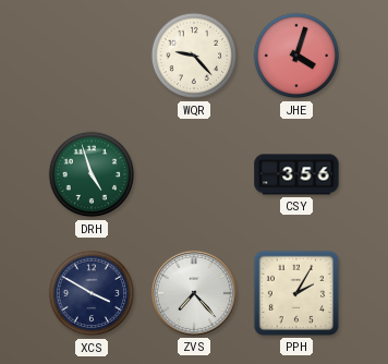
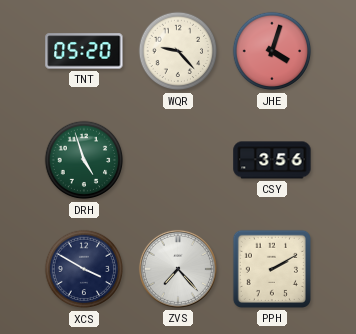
TNT: none -> 05:20
PPH: 2:05 -> 2:10
